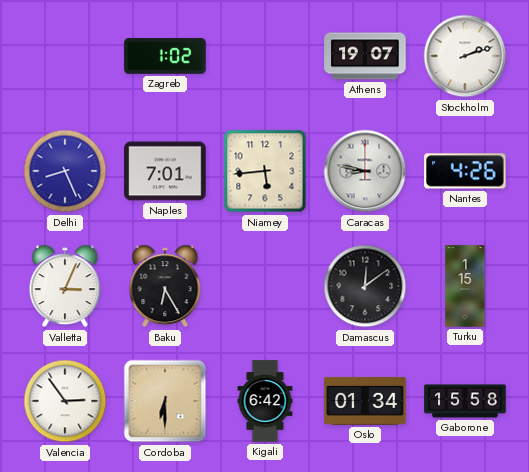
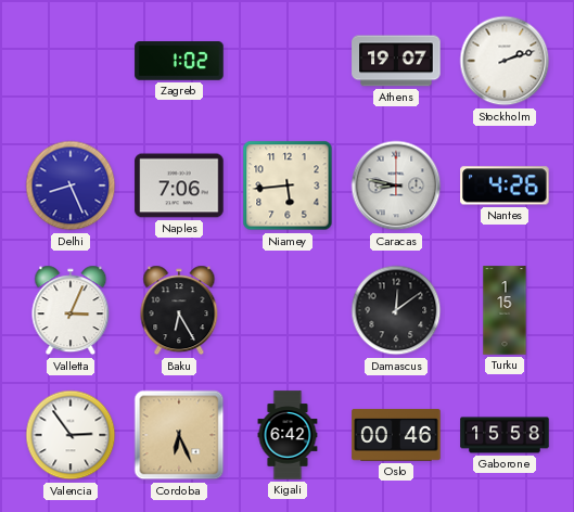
Naples: 7:01 -> 7:06
Cordoba: 6:30 -> 6:26
Oslo: 01:34 -> 00:46
